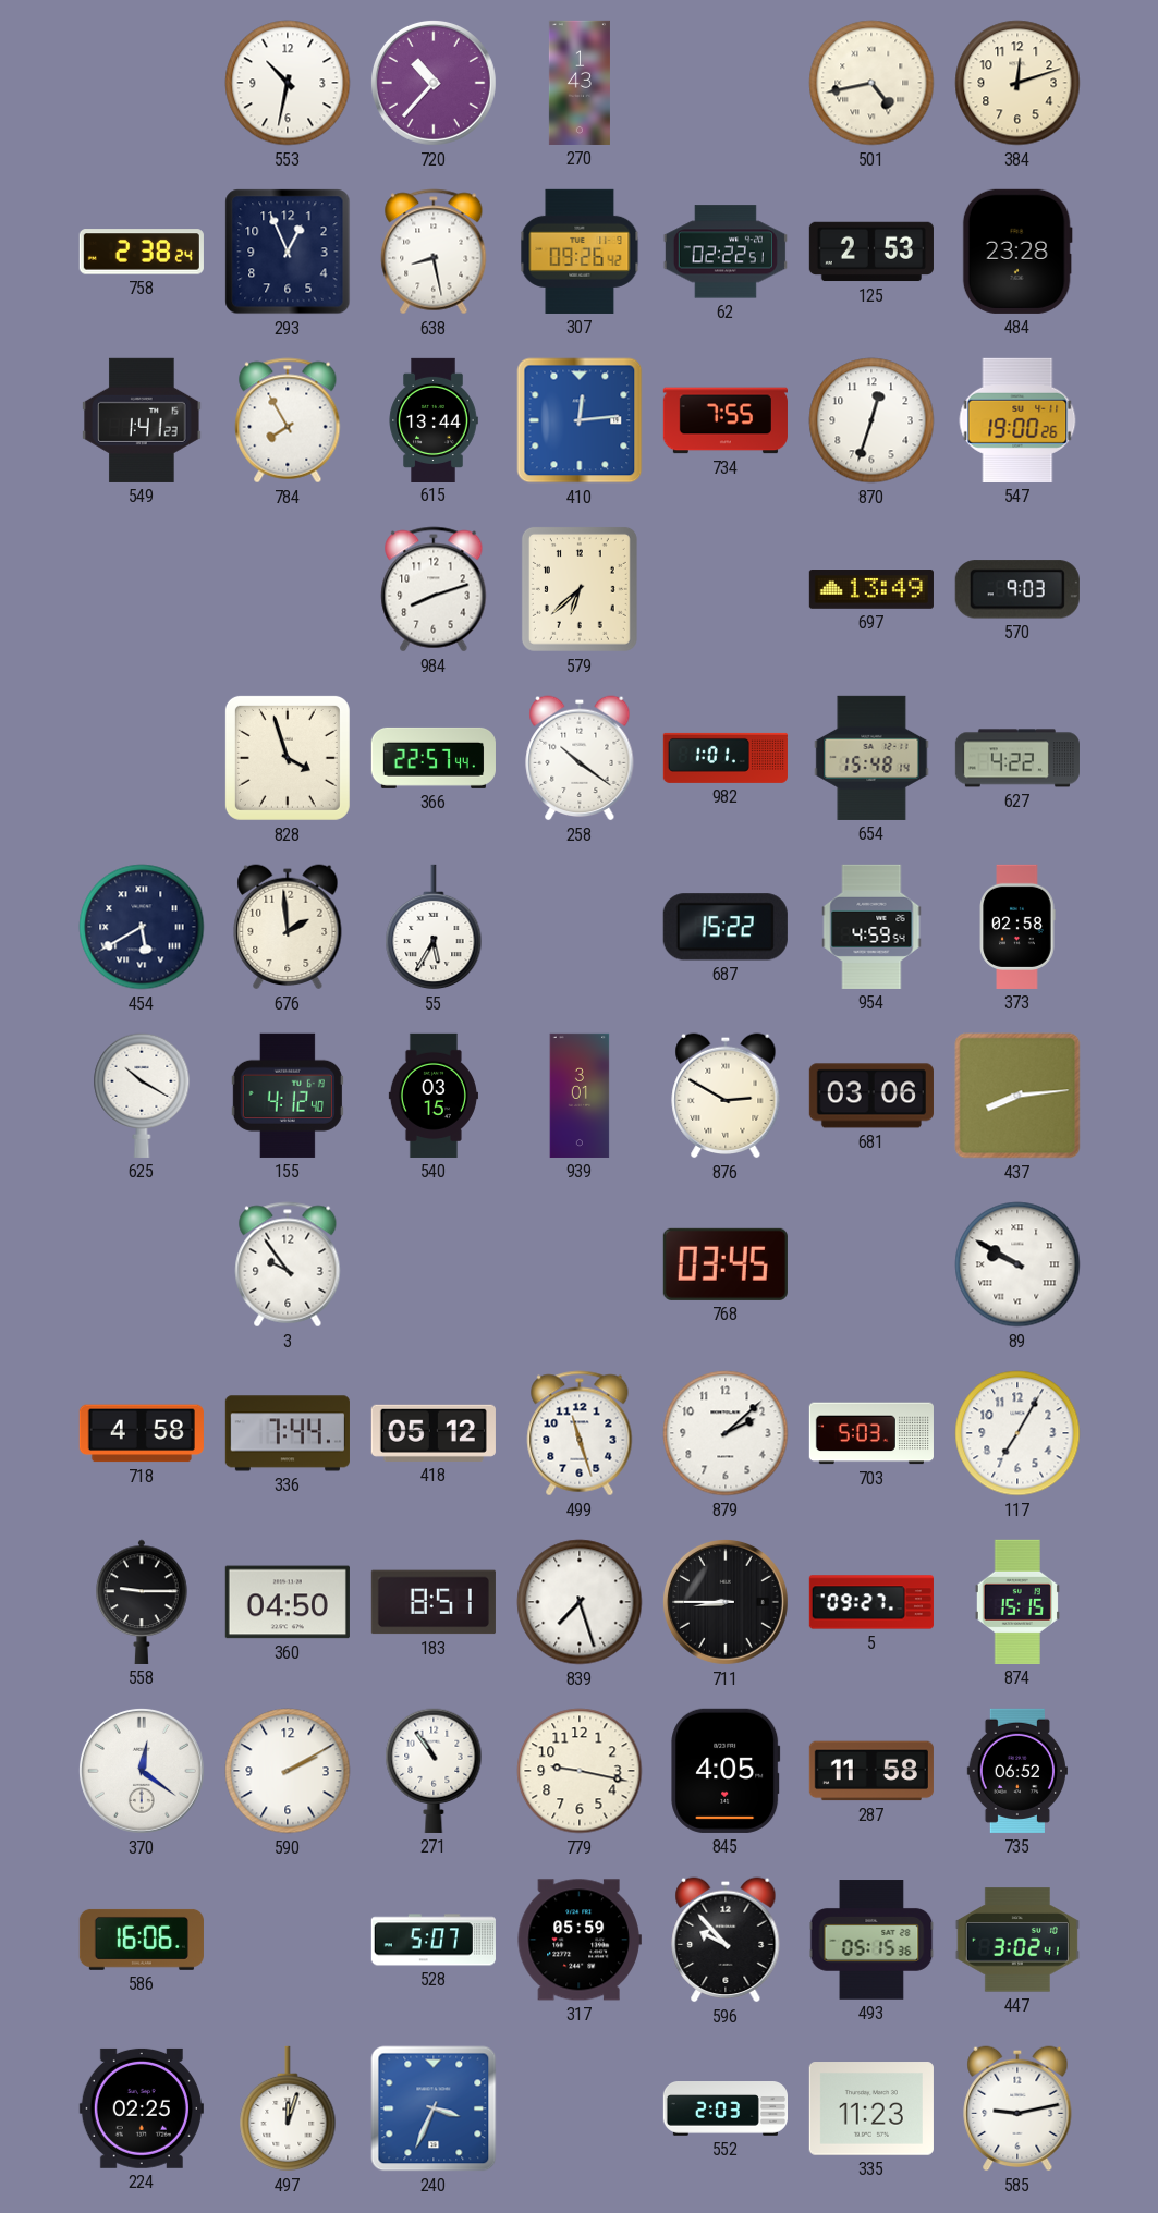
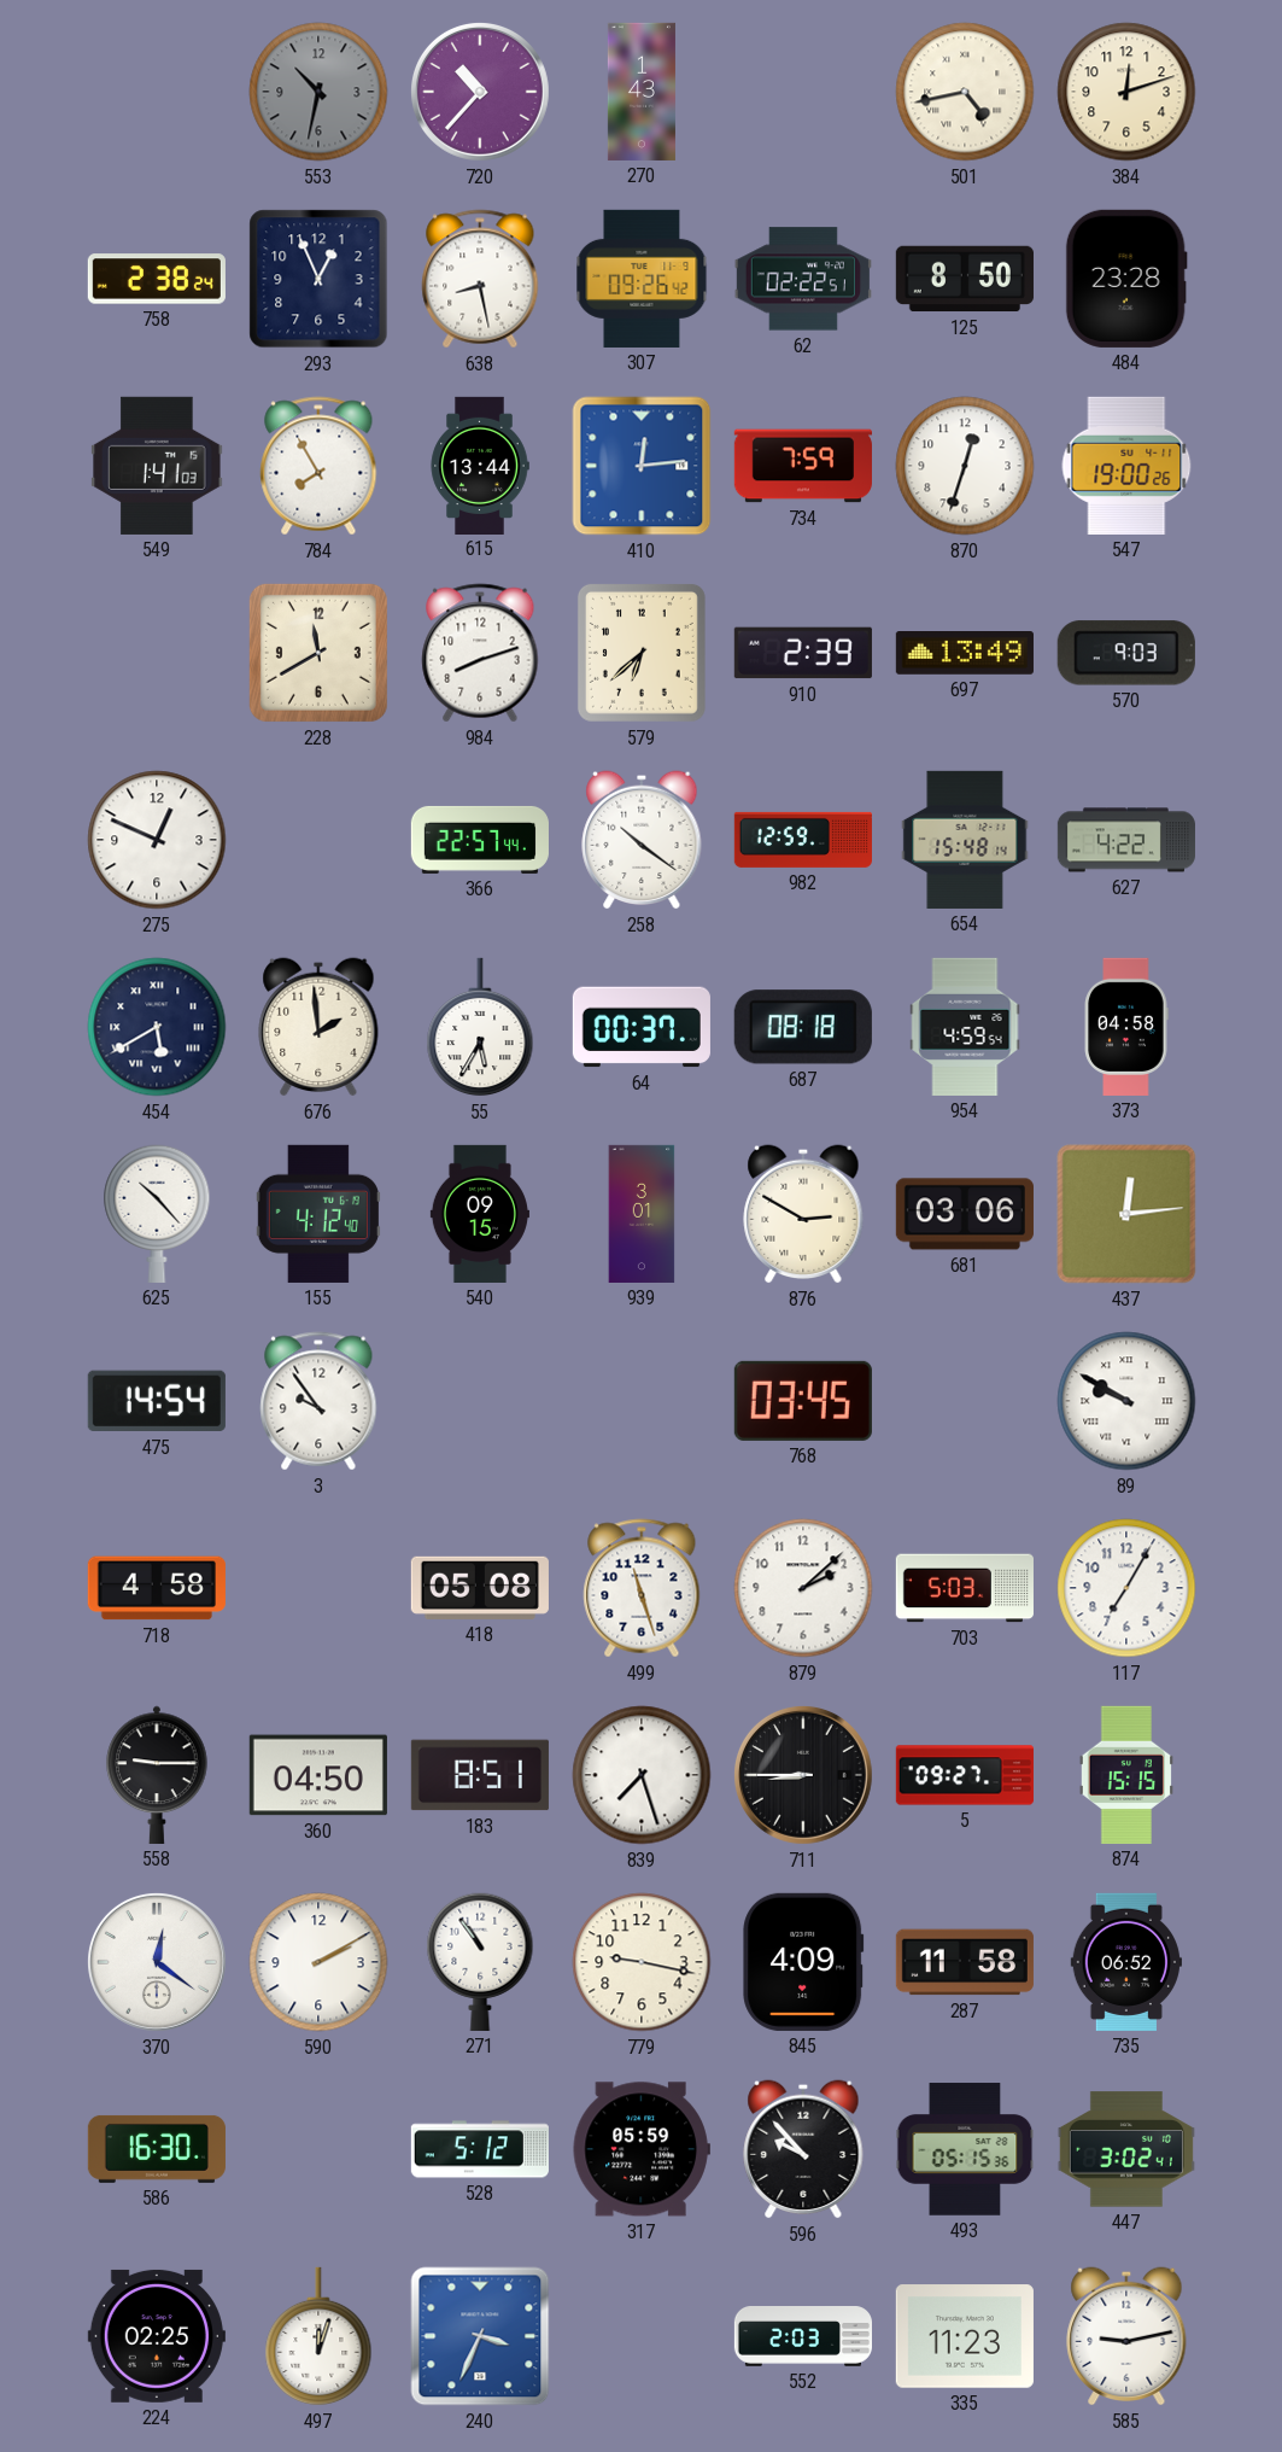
553 dial: white -> grey
125: 2:53 -> 8:50
549: 1:41:23 -> 1:41:03
734: 7:55 -> 7:59
228: none -> 11:40
910: none -> 2:39
275: none -> 12:49
828: 3:57 -> none
982: 1:01 -> 12:59
64: none -> 00:37
687: 15:22 -> 08:18
373: 02:58 -> 04:58
625: 10:20 -> 10:23
540: 03:15 -> 09:15
437: 8:14 -> 12:14
475: none -> 14:54
336: 7:44 -> none
418: 05:12 -> 05:08
845: 4:05 -> 4:09
586: 16:06 -> 16:30
528: 5:07 -> 5:12
